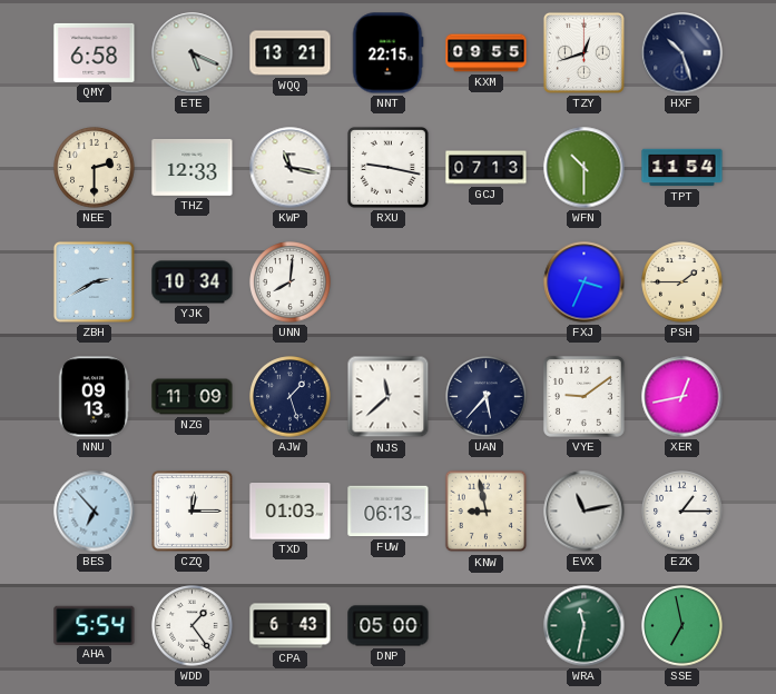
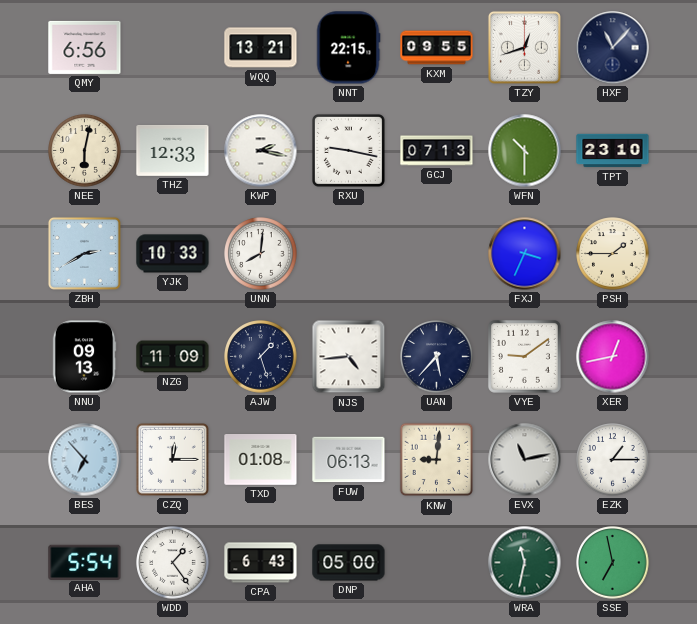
QMY: 6:58 -> 6:56
ETE: 5:19 -> none
HXF: 10:27 -> 11:07
NEE: 2:30 -> 6:02
KWP: 11:17 -> 2:17
TPT: 11:54 -> 23:10
YJK: 10:34 -> 10:33
NJS: 11:38 -> 4:44
TXD: 01:03 -> 01:08
KNW: 8:58 -> 9:01
